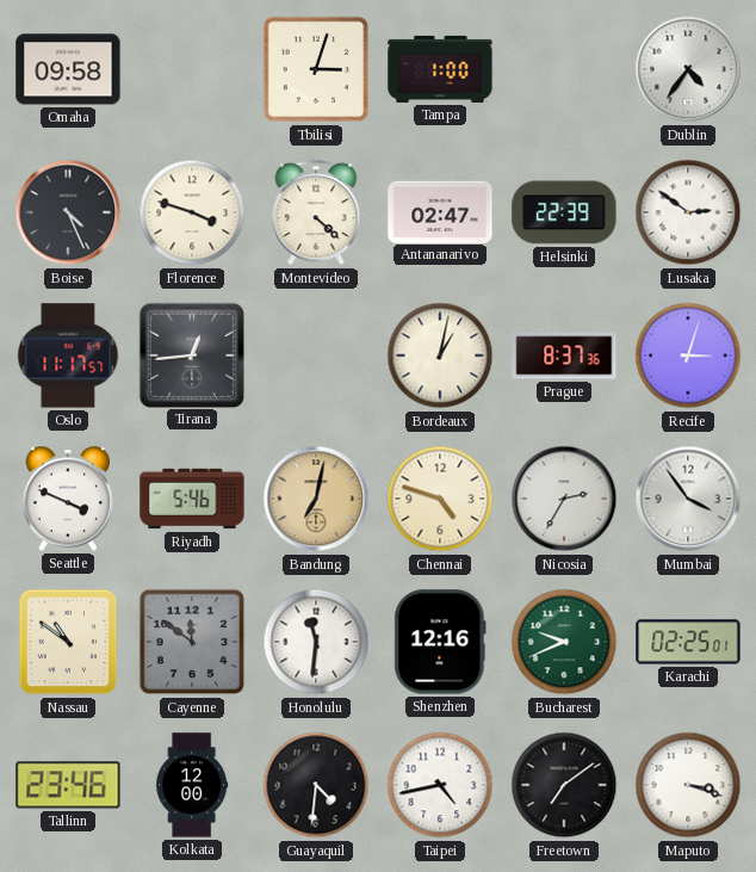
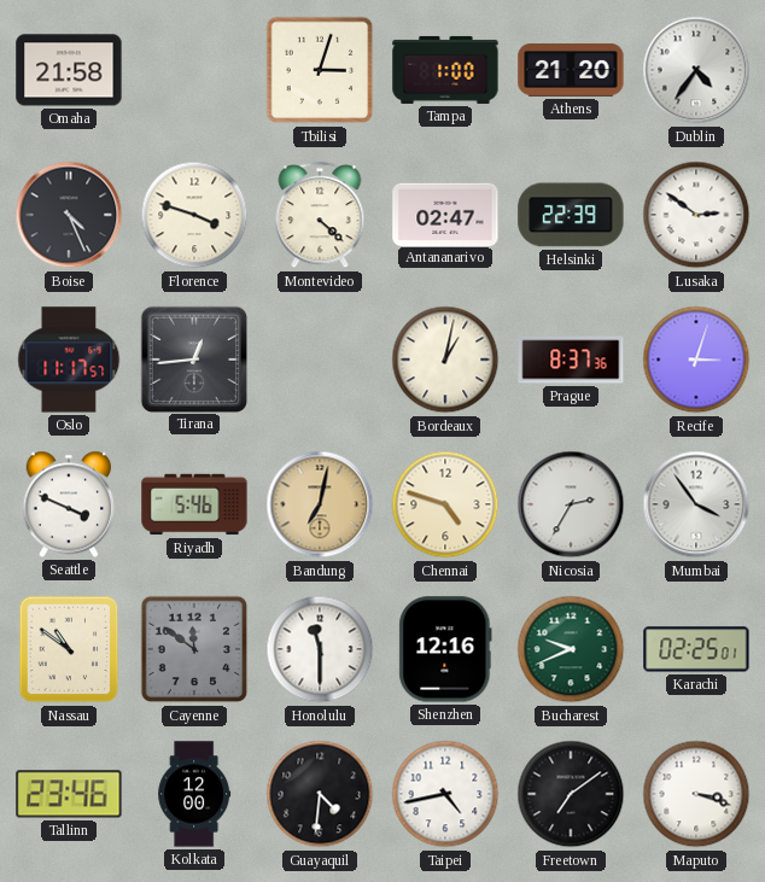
Omaha: 09:58 -> 21:58
Athens: none -> 21:20
Honolulu: 11:31 -> 11:30
